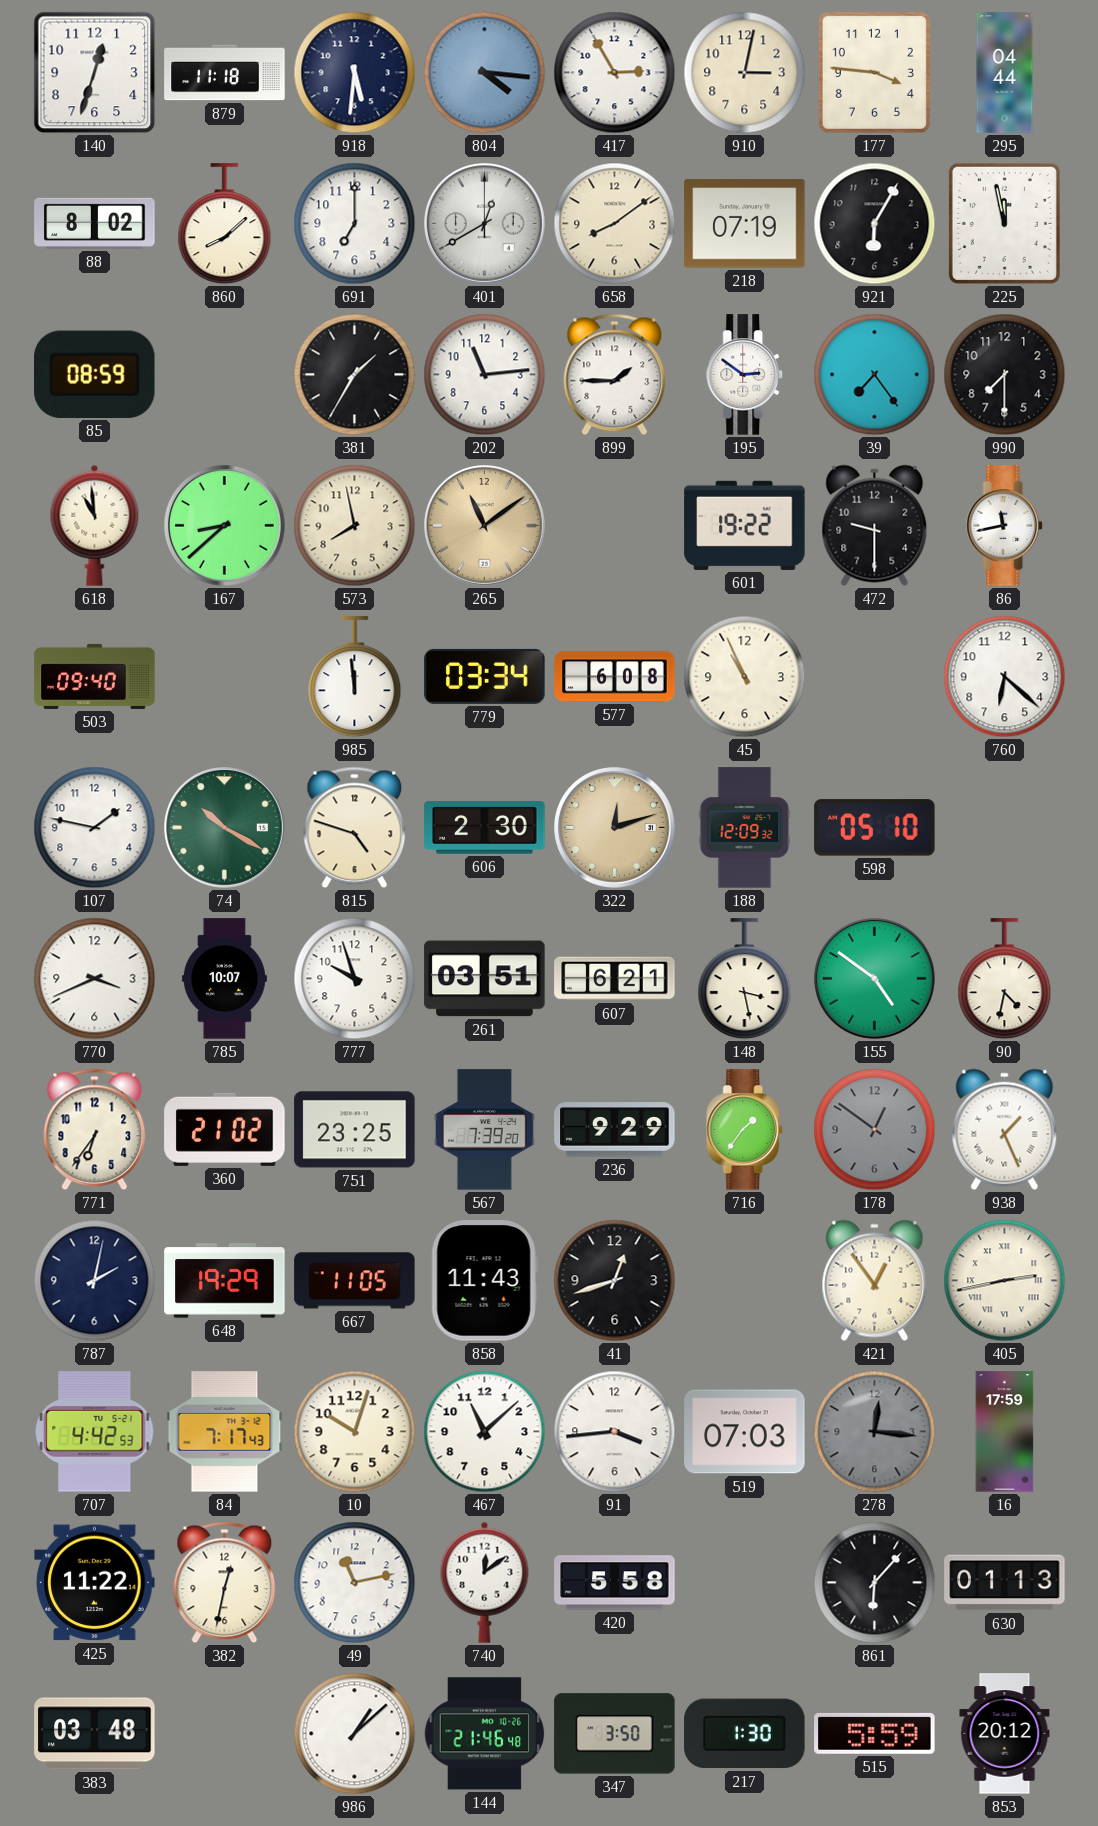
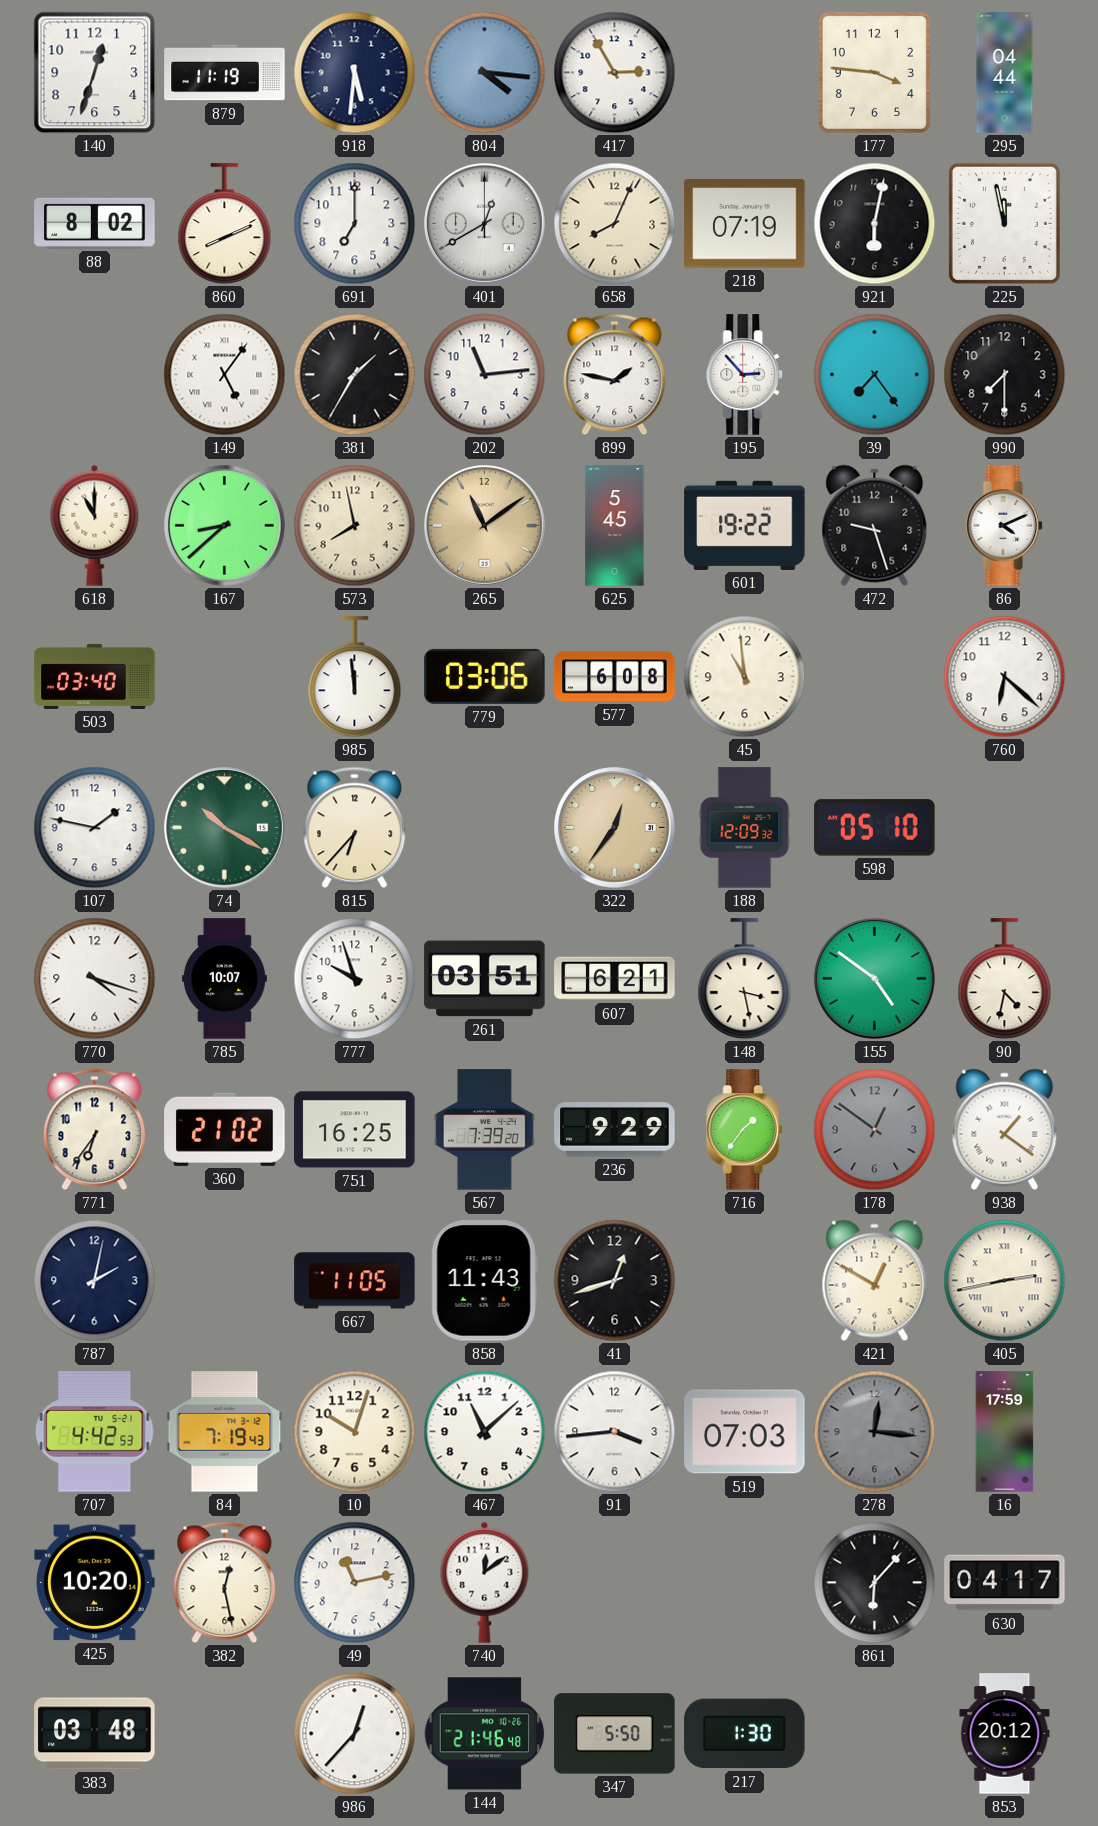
879: 11:18 -> 11:19
910: 3:02 -> none
860: 8:08 -> 8:11
658: 8:09 -> 8:04
921: 6:05 -> 6:02
85: 08:59 -> none
149: none -> 5:06
899: 1:45 -> 1:47
195: 2:51 -> 2:53
618: 10:59 -> 11:00
625: none -> 5:45
472: 9:30 -> 9:27
86: 11:43 -> 4:11
503: 09:40 -> 03:40
779: 03:34 -> 03:06
45: 10:56 -> 10:59
815: 4:48 -> 6:37
606: 2:30 -> none
322: 12:12 -> 12:36
770: 3:41 -> 4:18
751: 23:25 -> 16:25
938: 1:26 -> 1:21
648: 19:29 -> none
421: 12:54 -> 12:50
84: 7:17 -> 7:19
425: 11:22 -> 10:20
382: 12:32 -> 12:28
420: 5:58 -> none
630: 01:13 -> 04:17
986: 1:08 -> 12:37
347: 3:50 -> 5:50
515: 5:59 -> none
